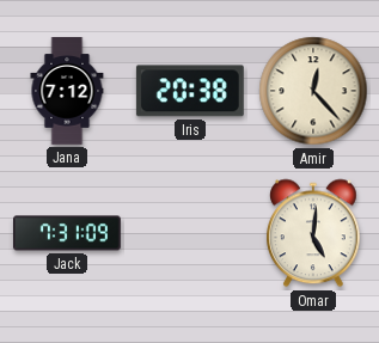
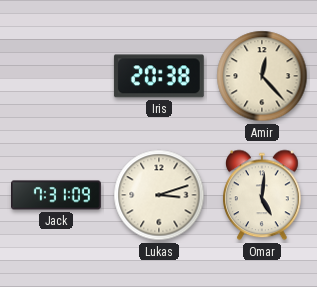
Jana: 7:12 -> none
Lukas: none -> 3:12
